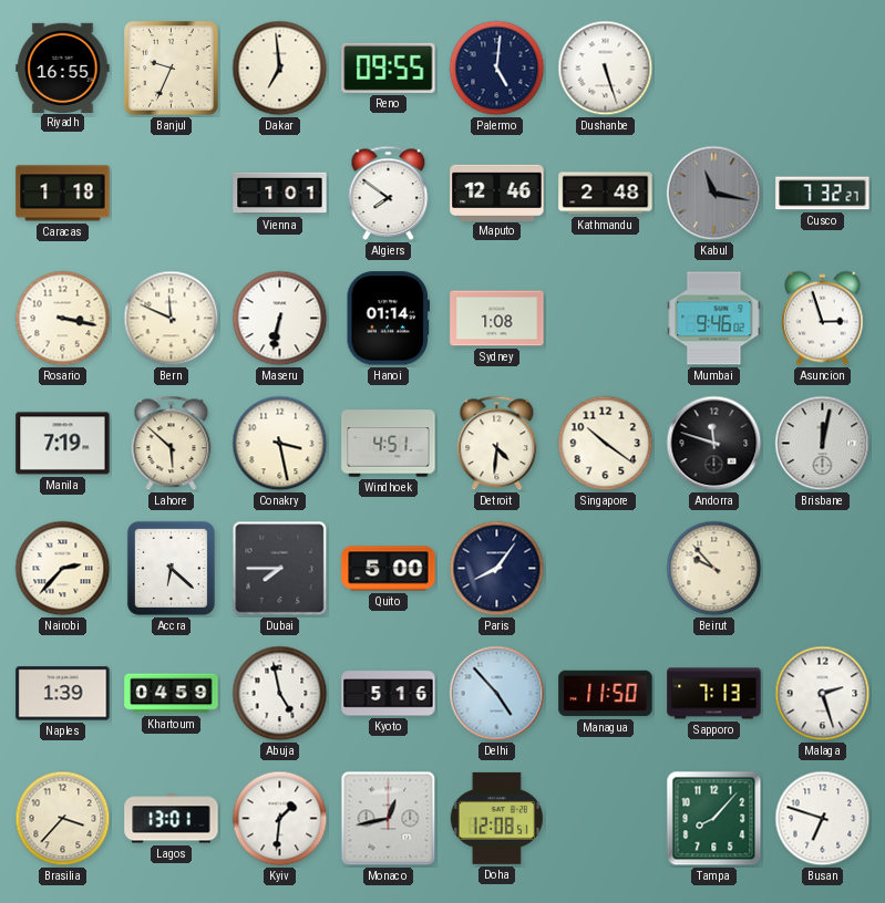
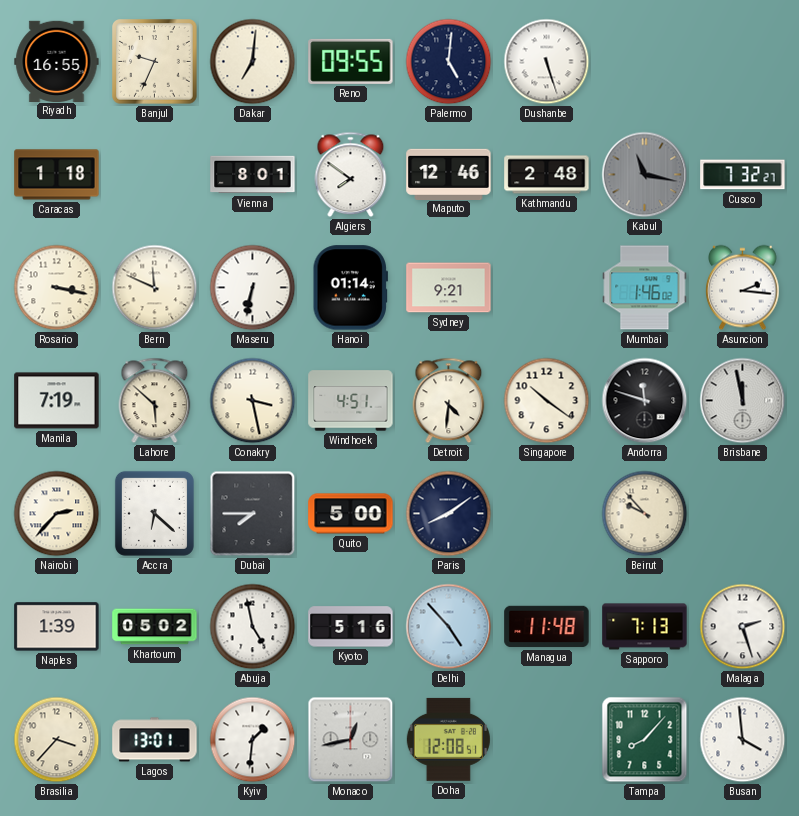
Dakar: 6:59 -> 7:01
Vienna: 1:01 -> 8:01
Sydney: 1:08 -> 9:21
Mumbai: 9:46 -> 1:46
Asuncion: 2:57 -> 2:16
Brisbane: 12:02 -> 11:58
Paris: 8:06 -> 8:09
Khartoum: 04:59 -> 05:02
Managua: 11:50 -> 11:48
Busan: 6:48 -> 3:59
